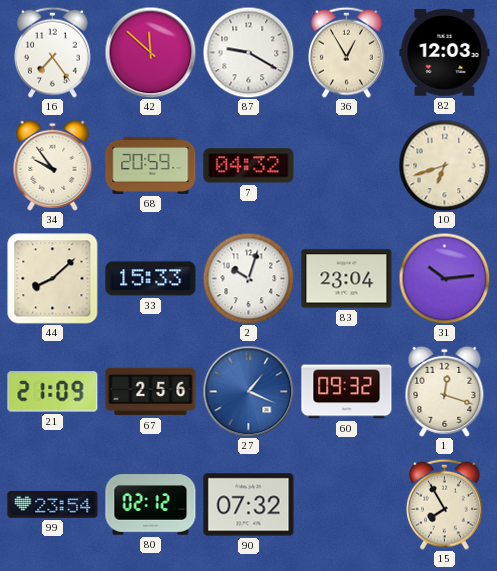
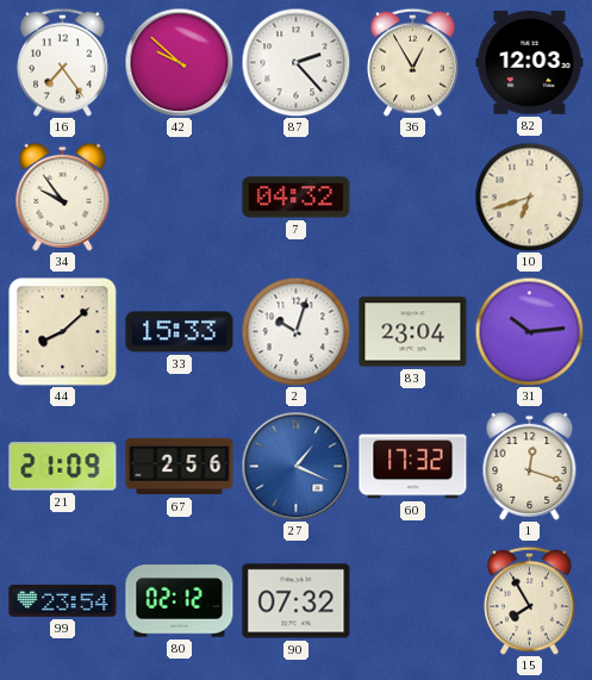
42: 11:52 -> 9:52
87: 9:20 -> 2:23
68: 20:59 -> none
60: 09:32 -> 17:32
